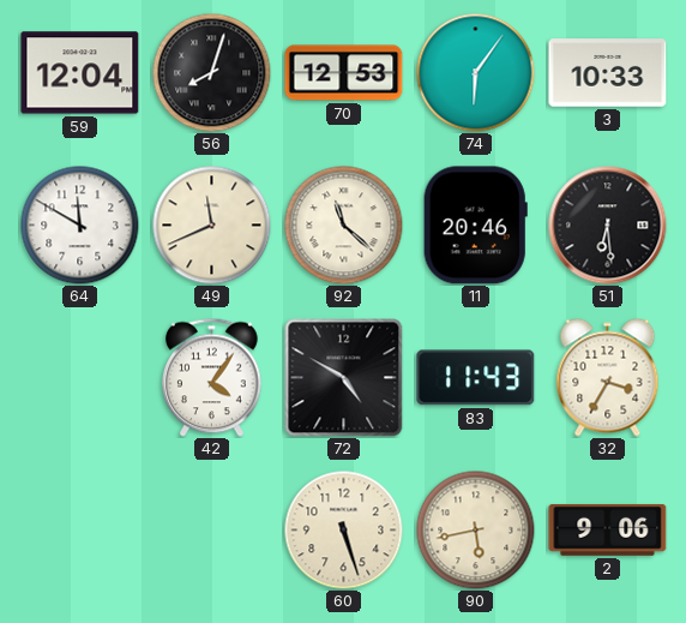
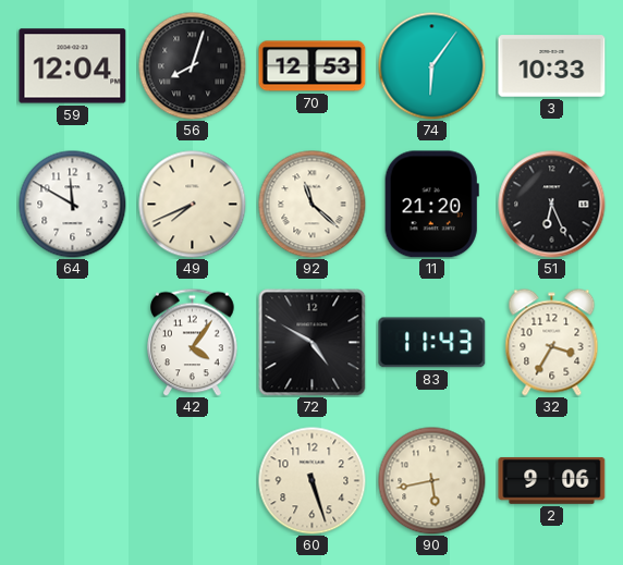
49: 11:41 -> 7:41
11: 20:46 -> 21:20
51: 6:29 -> 6:26
